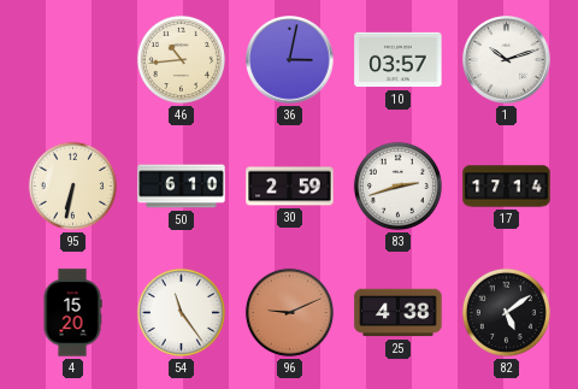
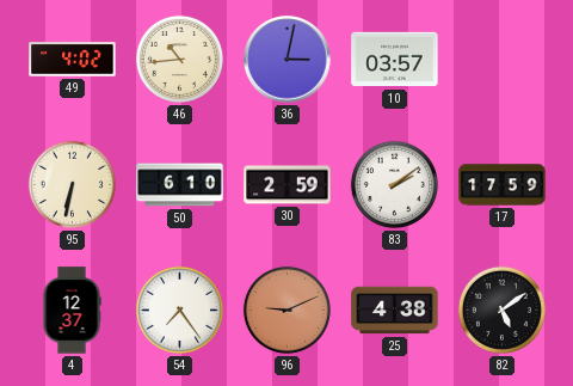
49: none -> 4:02
1: 10:12 -> none
83: 2:42 -> 2:09
17: 17:14 -> 17:59
4: 15:20 -> 12:37
54: 11:24 -> 7:24
